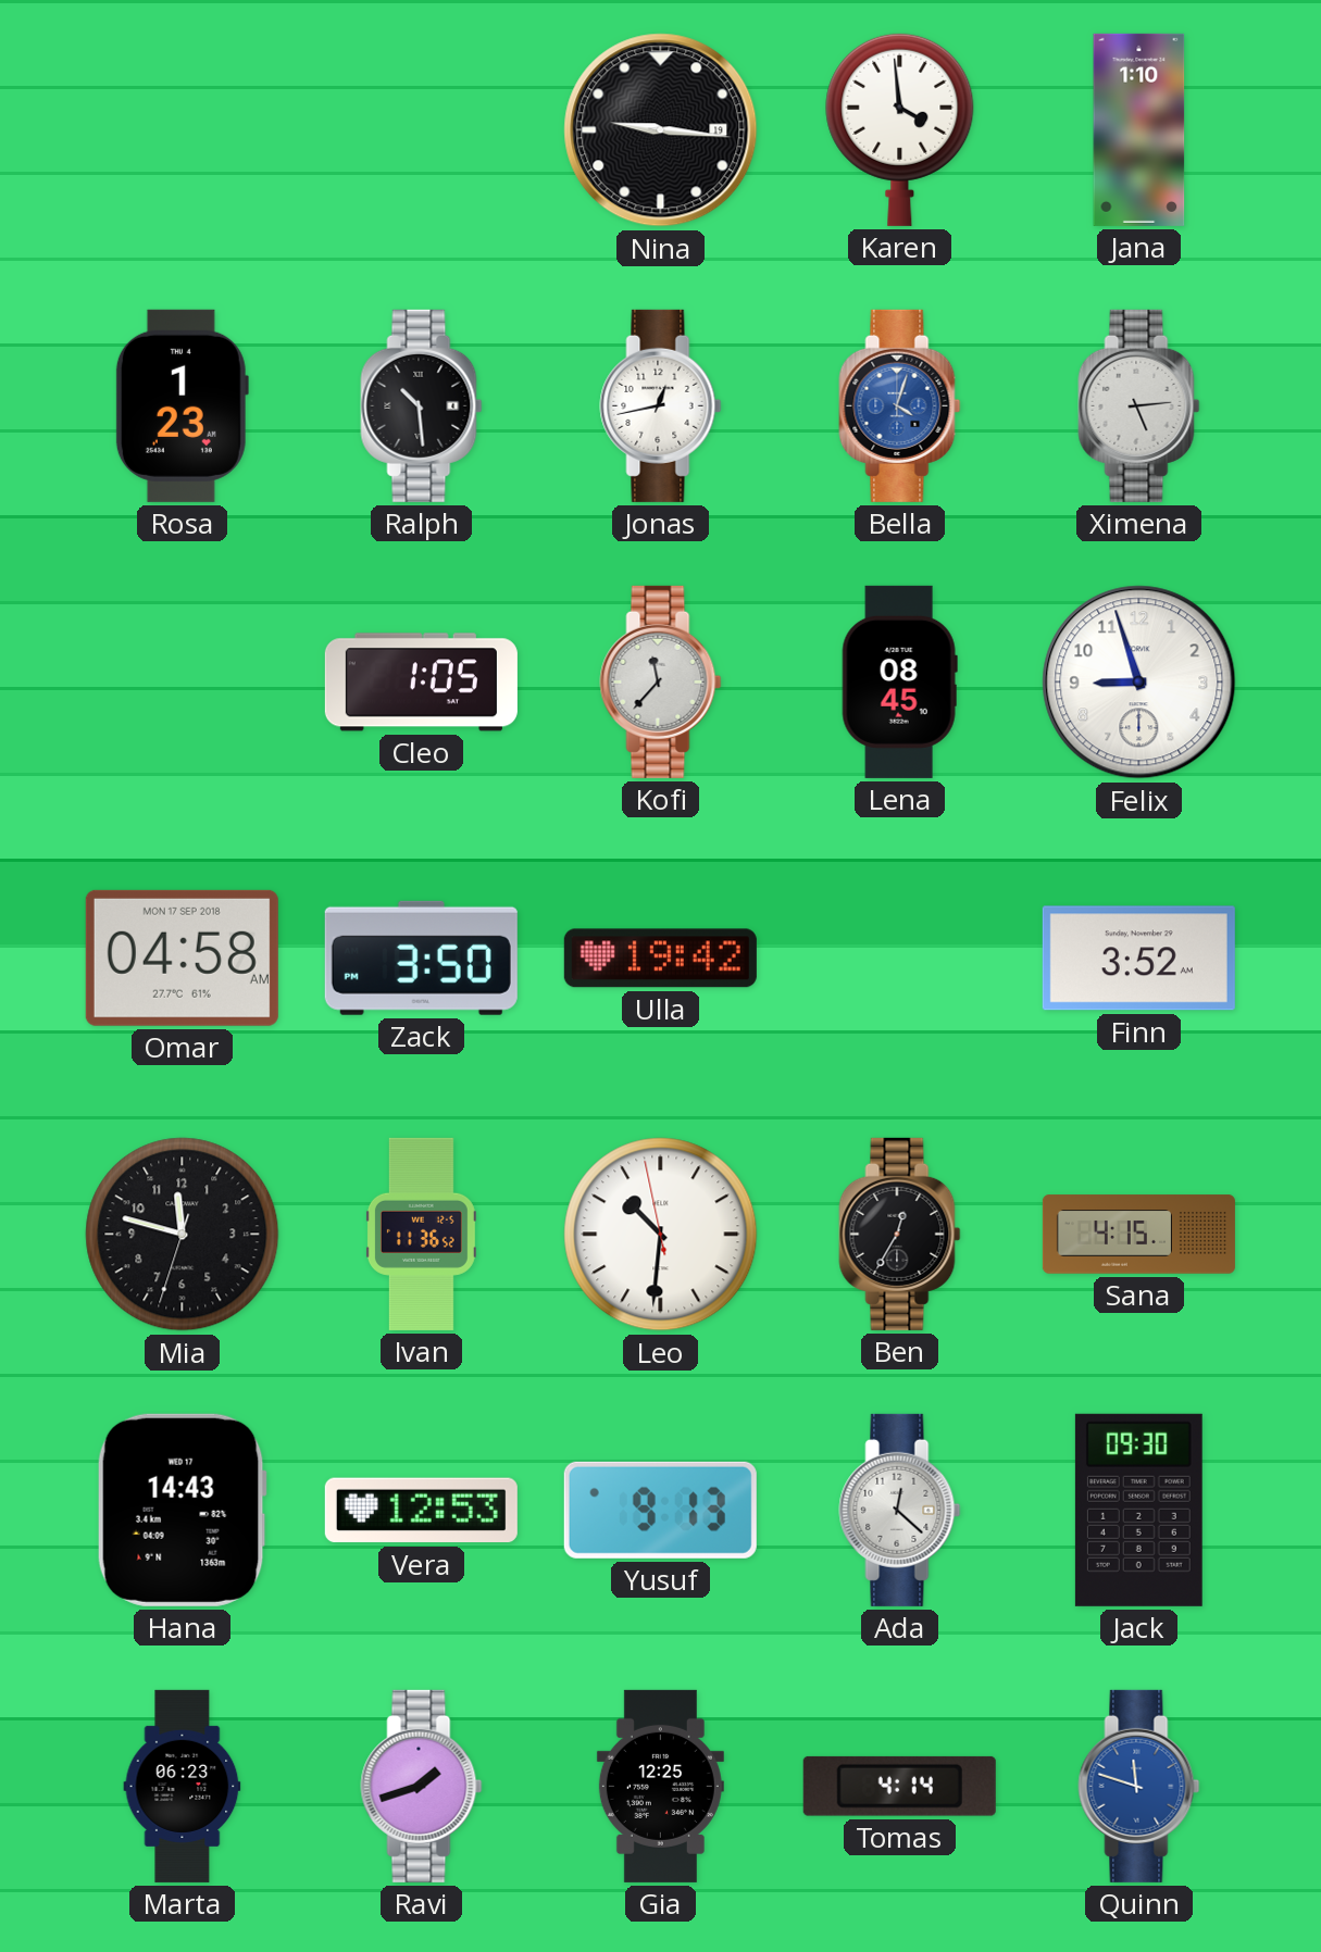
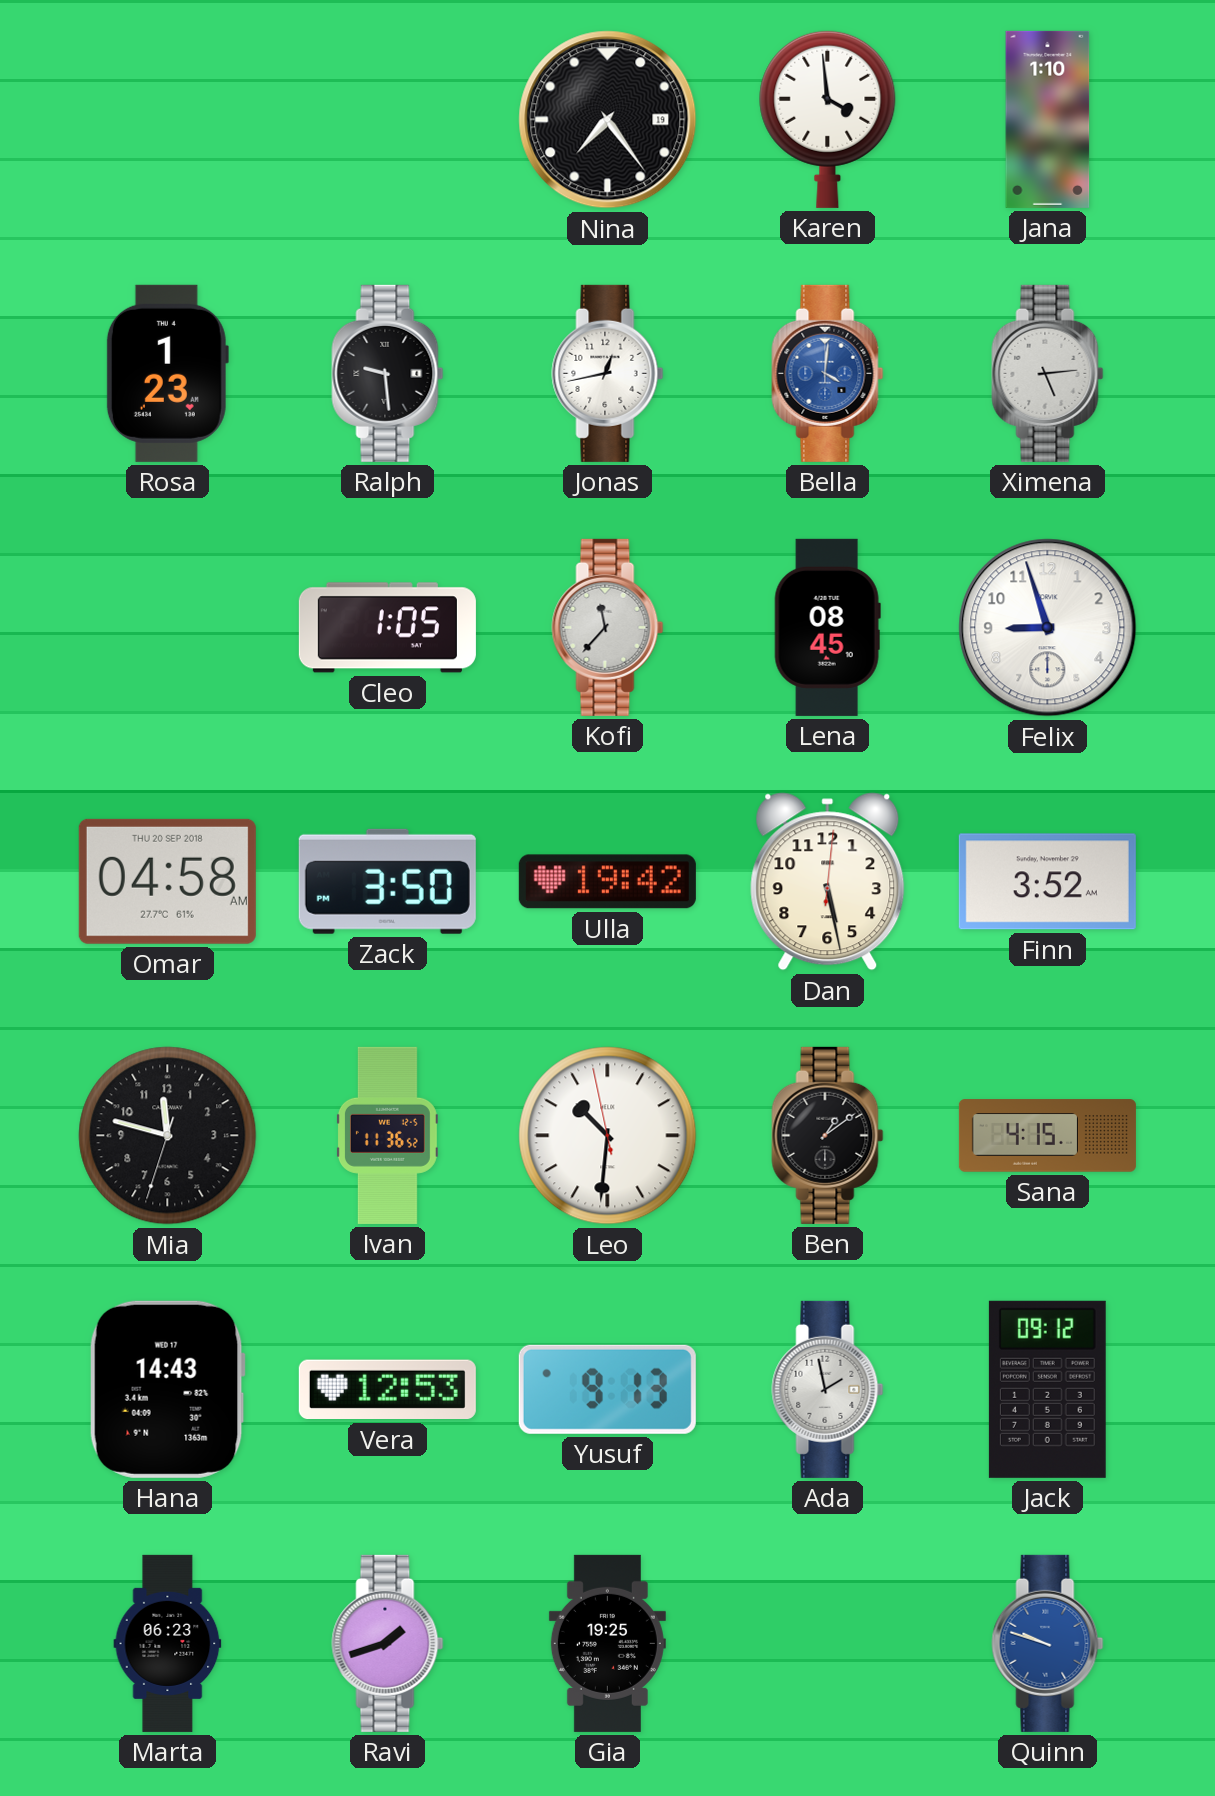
Nina: 9:16 -> 7:24
Ralph: 10:29 -> 9:29
Bella: 4:03 -> 4:01
Omar date: MON 17 SEP 2018 -> THU 20 SEP 2018
Dan: none -> 5:28
Ben: 12:35 -> 1:09
Ada: 12:22 -> 1:58
Jack: 09:30 -> 09:12
Gia: 12:25 -> 19:25
Tomas: 4:14 -> none
Quinn: 11:48 -> 9:48
